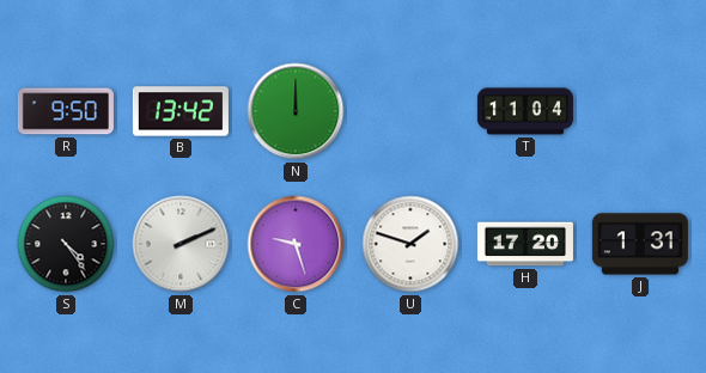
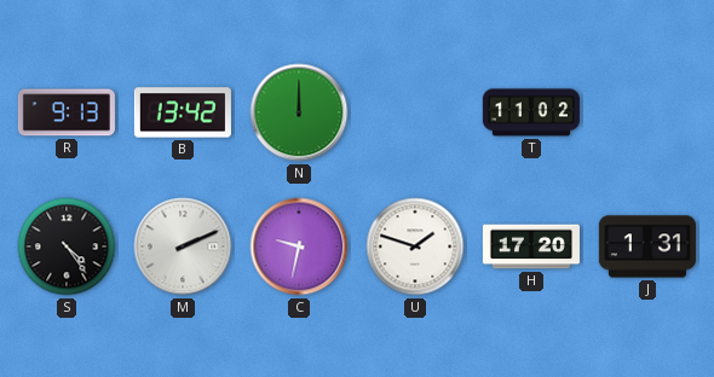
R: 9:50 -> 9:13
T: 11:04 -> 11:02
C: 9:27 -> 9:32
